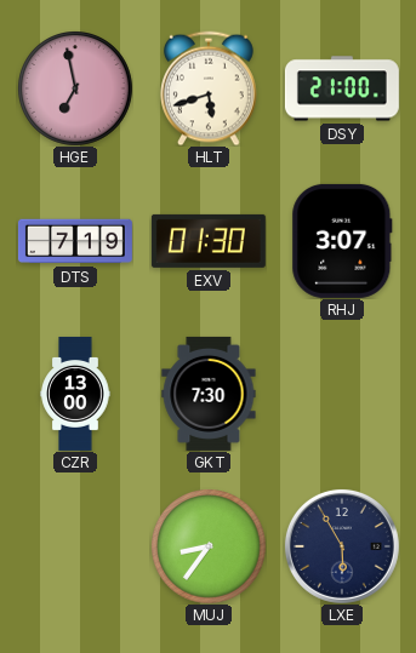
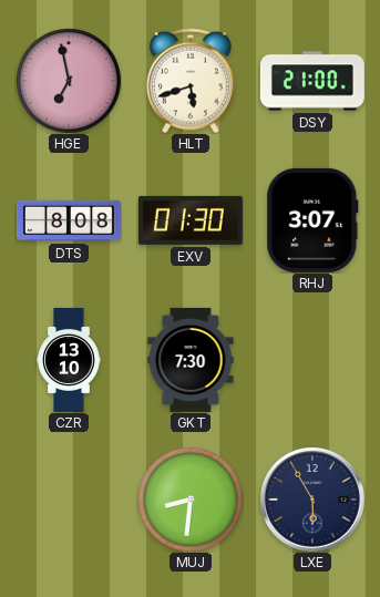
DTS: 7:19 -> 8:08
CZR: 13:00 -> 13:10
MUJ: 8:36 -> 8:31
